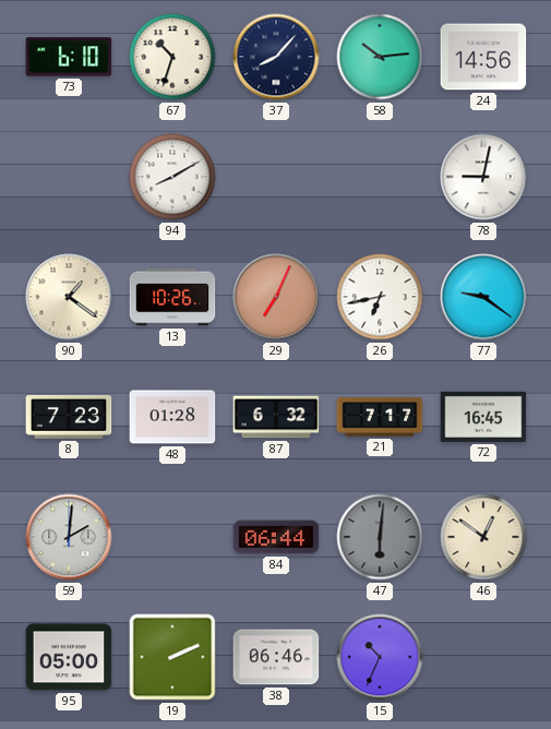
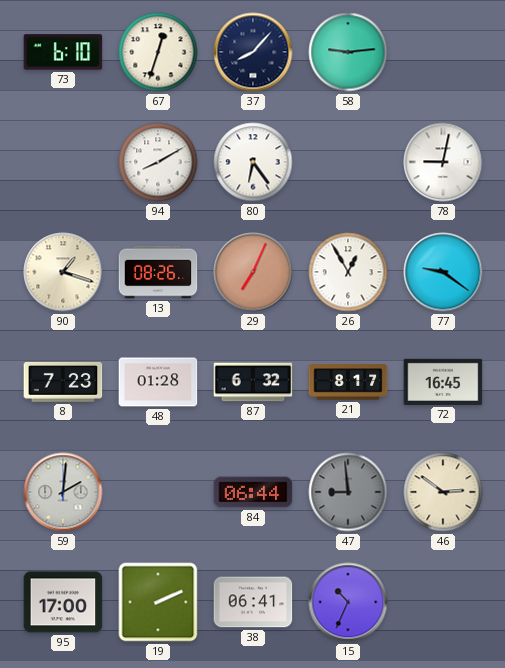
67: 10:33 -> 12:33
58: 10:14 -> 9:14
24: 14:56 -> none
80: none -> 6:24
90: 1:21 -> 1:18
13: 10:26 -> 08:26
26: 6:43 -> 12:55
21: 7:17 -> 8:17
47: 6:01 -> 8:59
46: 12:51 -> 2:51
95: 05:00 -> 17:00
38: 06:46 -> 06:41
